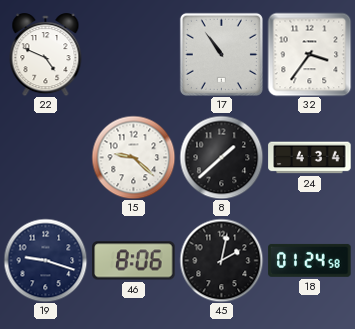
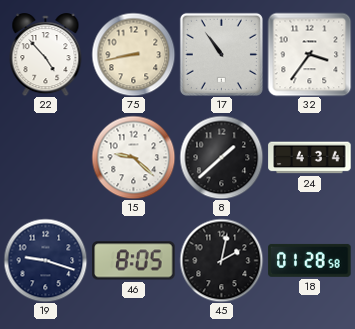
22: 4:49 -> 4:53
75: none -> 8:43
46: 8:06 -> 8:05
18: 01:24 -> 01:28
